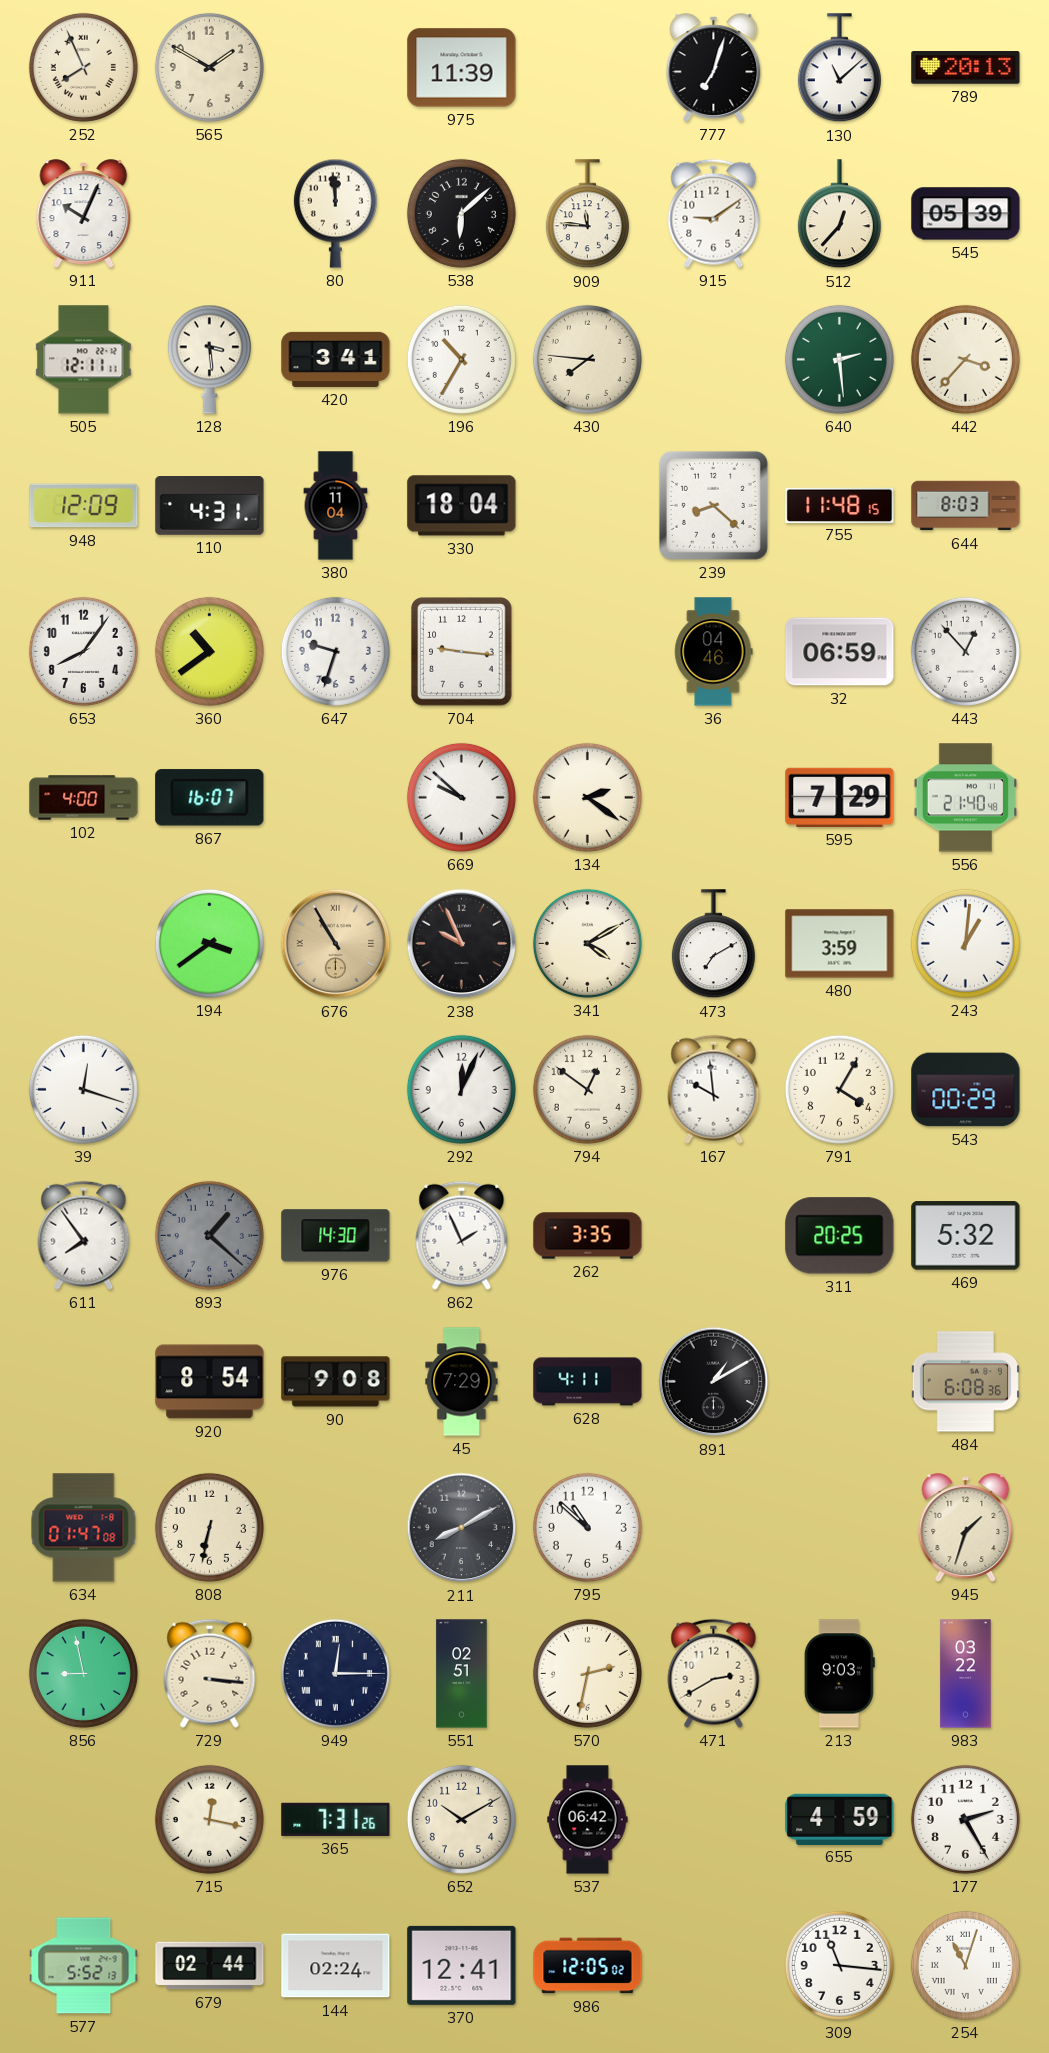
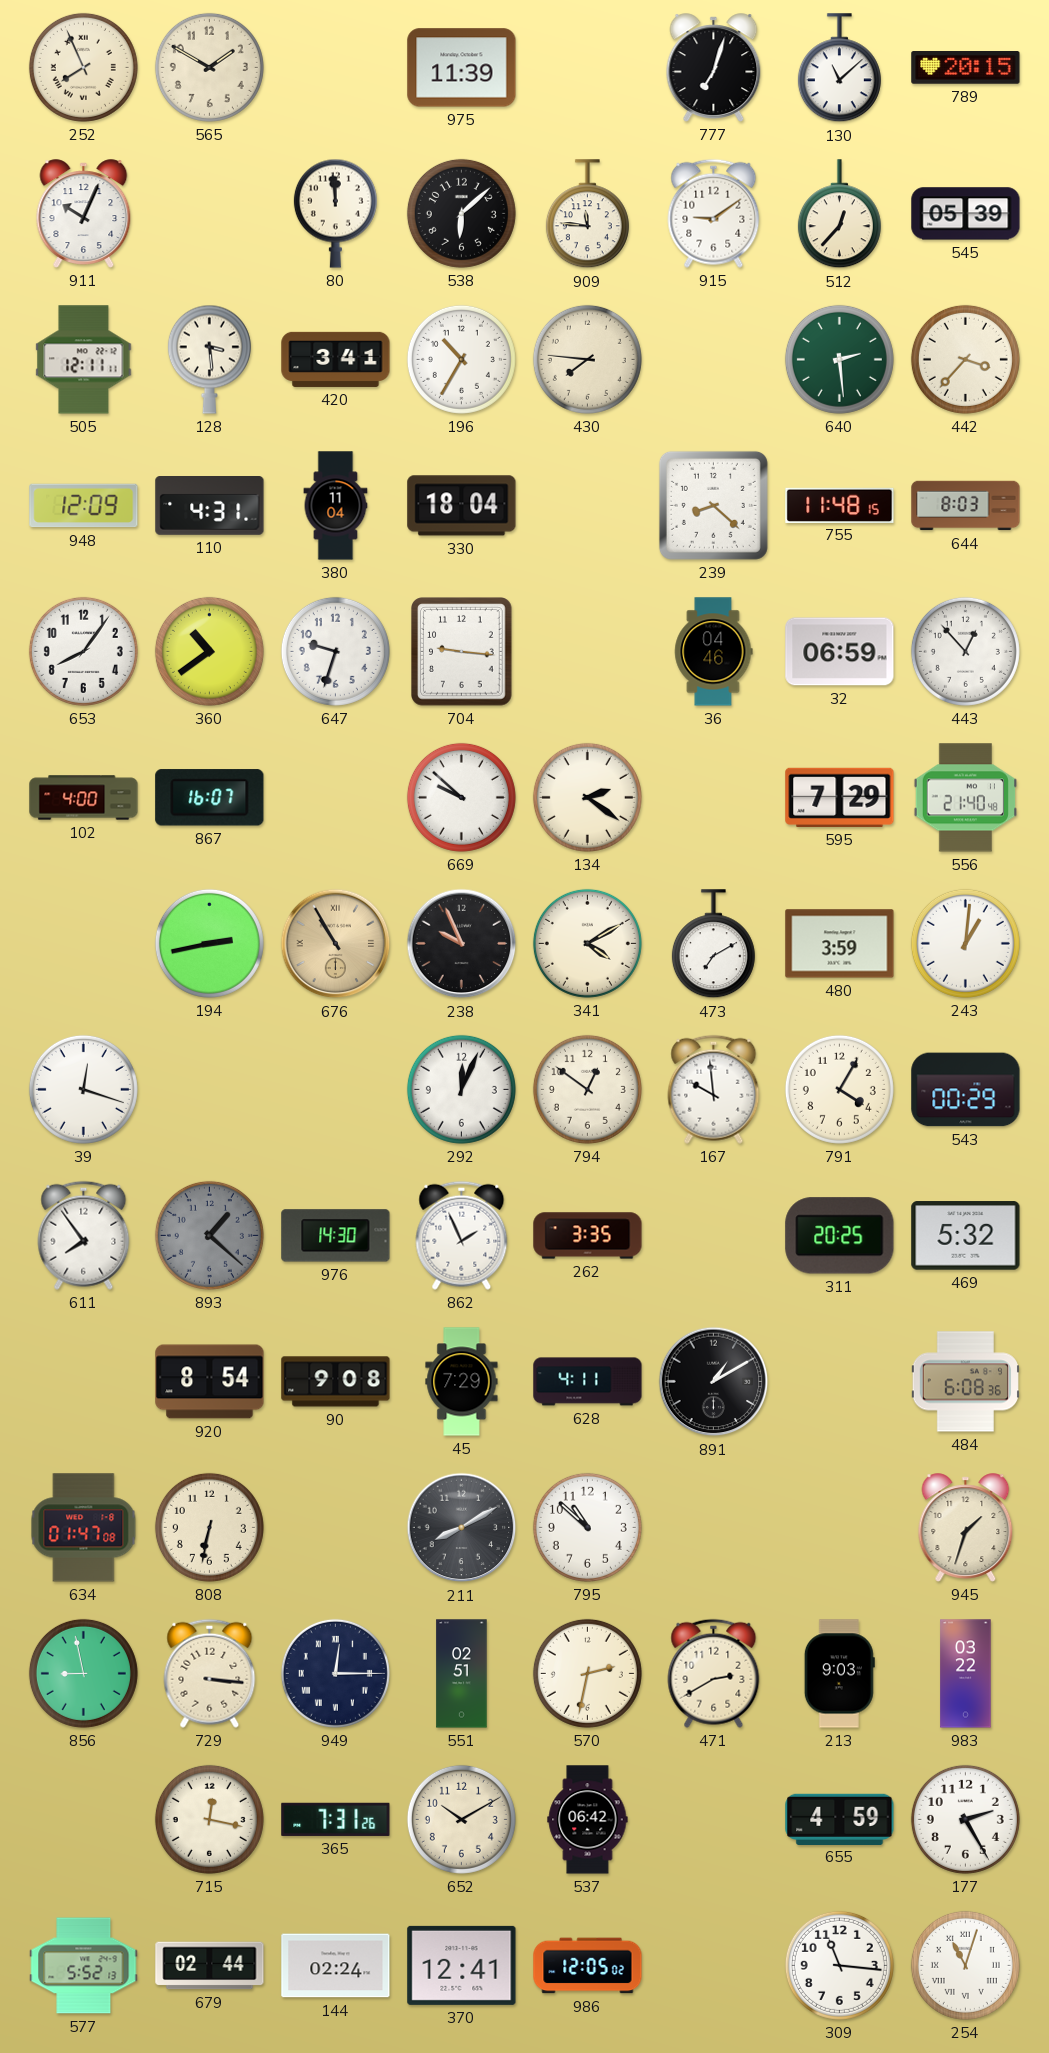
789: 20:13 -> 20:15
194: 3:39 -> 2:43
